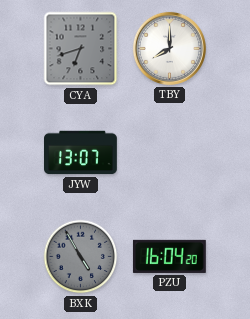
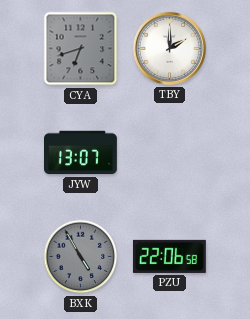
TBY: 8:00 -> 2:00
PZU: 16:04 -> 22:06
